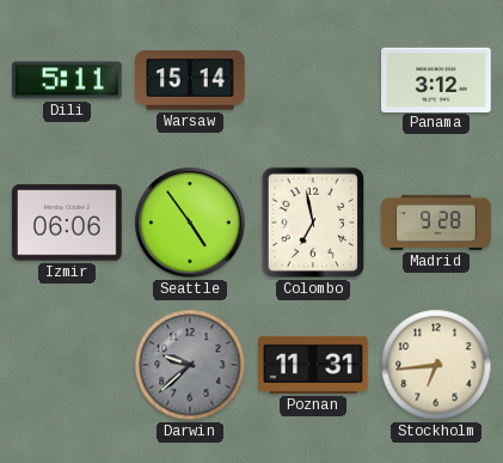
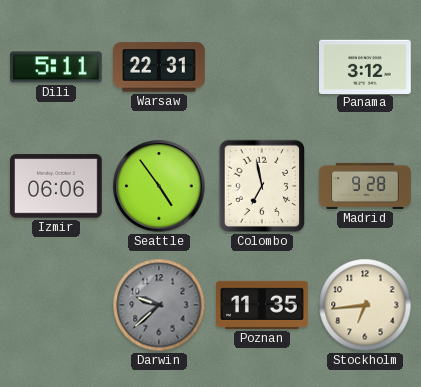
Warsaw: 15:14 -> 22:31
Poznan: 11:31 -> 11:35
